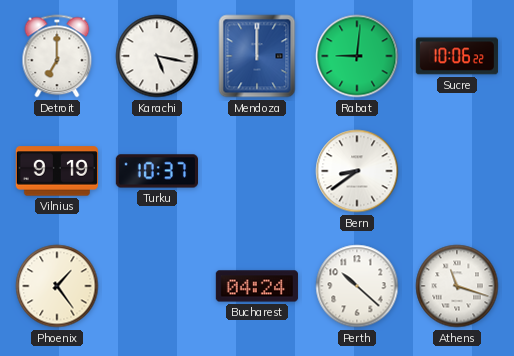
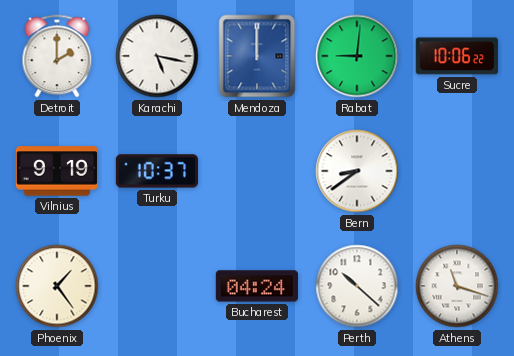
Detroit: 7:00 -> 2:00
